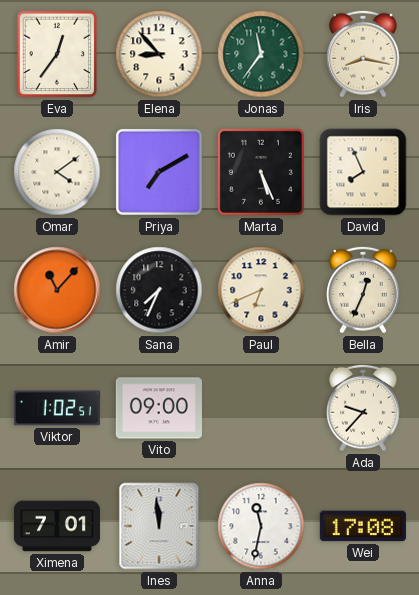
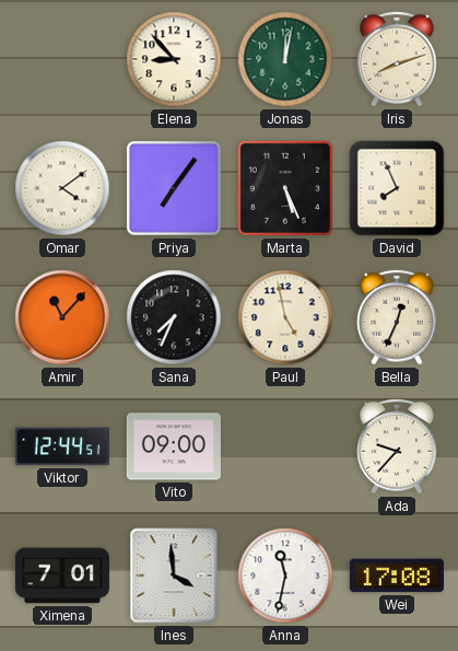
Eva: 12:36 -> none
Jonas: 11:36 -> 12:02
Iris: 8:17 -> 8:12
Priya: 7:10 -> 7:06
Paul: 6:41 -> 4:58
Viktor: 1:02 -> 12:44
Ines: 11:59 -> 3:59
